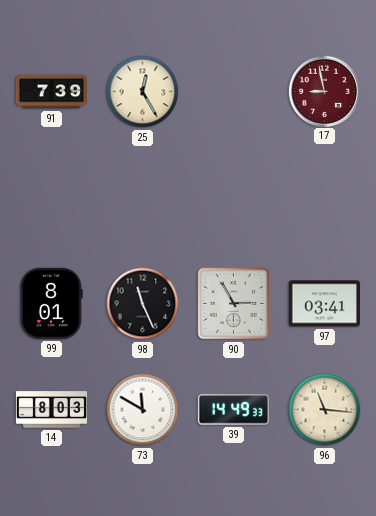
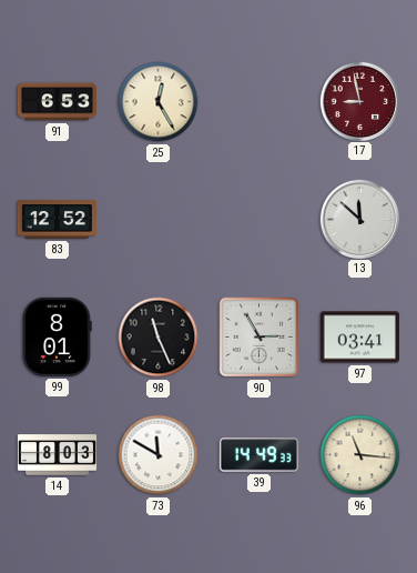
91: 7:39 -> 6:53
83: none -> 12:52
13: none -> 11:52
